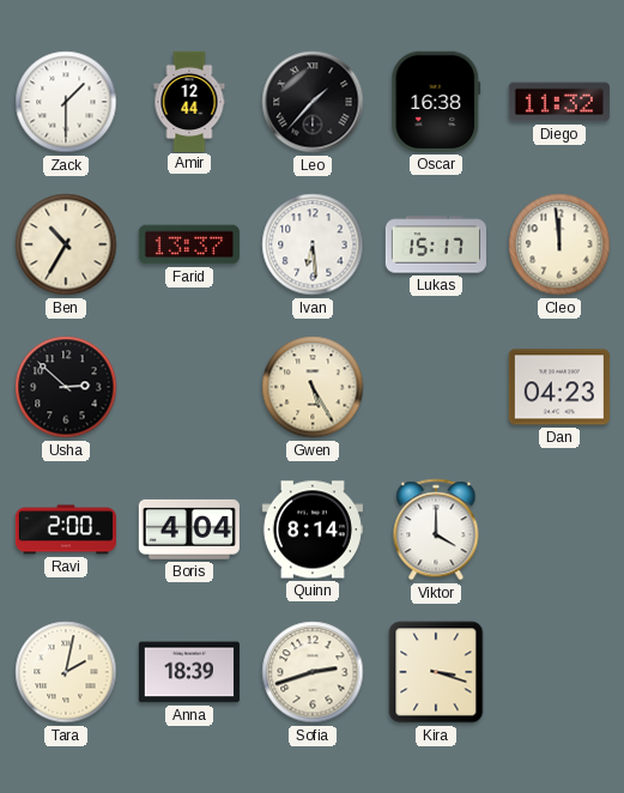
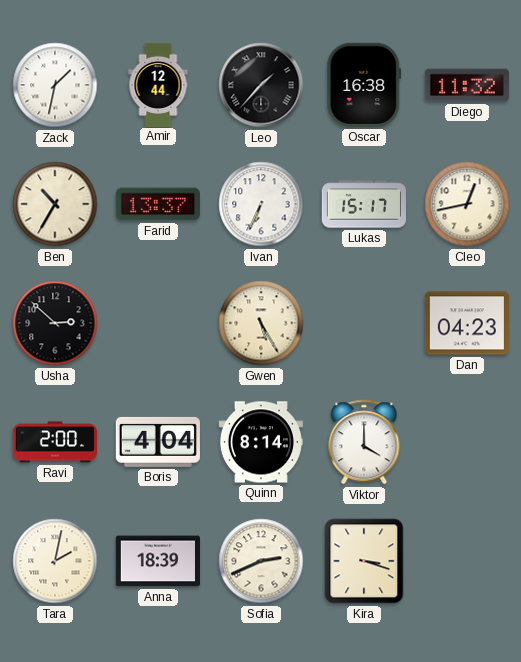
Zack: 1:30 -> 1:32
Ivan: 6:29 -> 6:34
Cleo: 11:59 -> 12:43
Sofia: 2:42 -> 2:41
